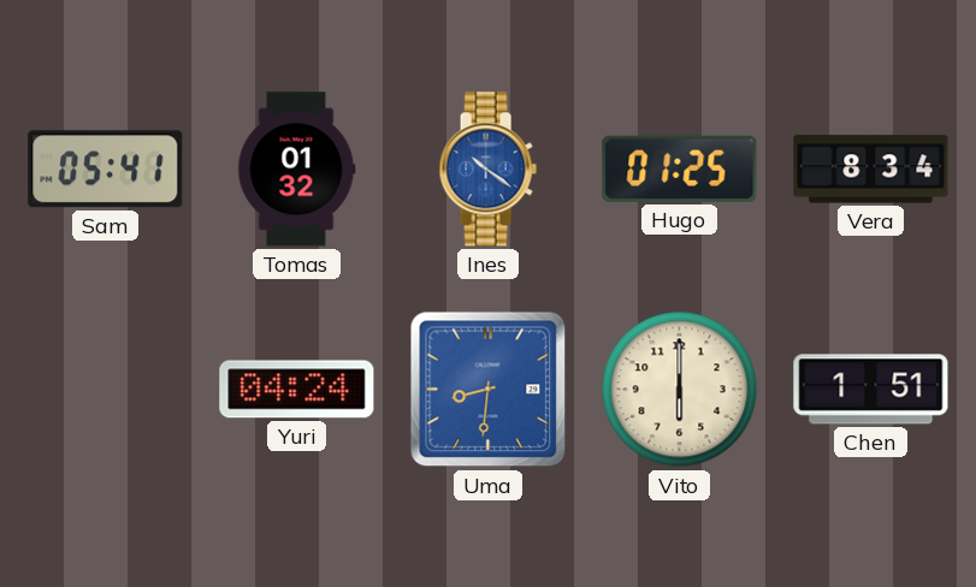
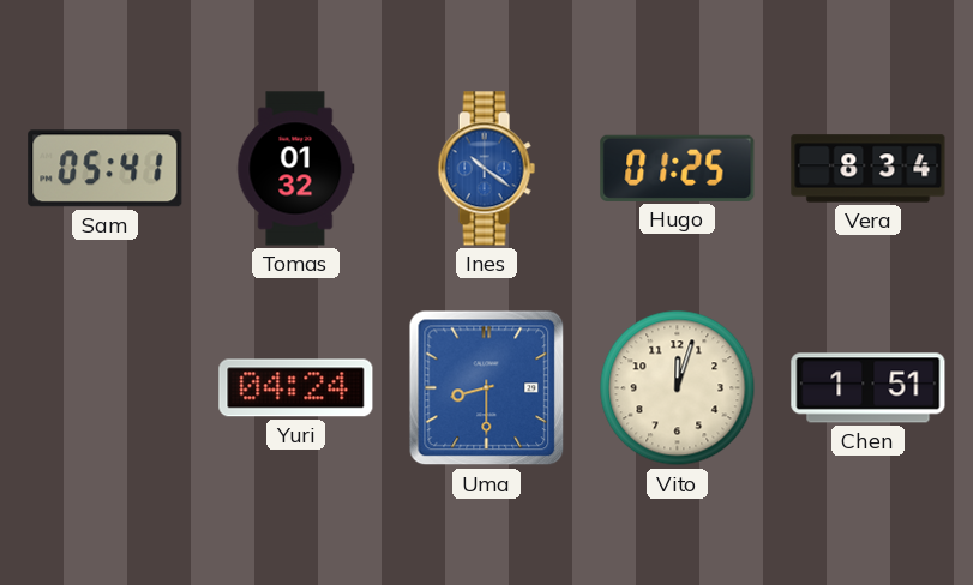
Uma: 8:31 -> 8:30
Vito: 6:00 -> 12:03
